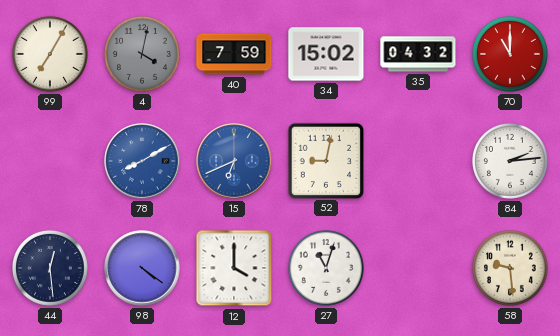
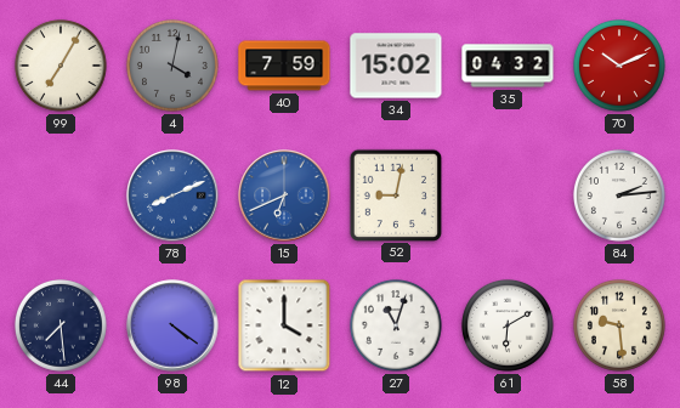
70: 11:00 -> 10:11
78: 8:10 -> 8:11
44: 12:29 -> 7:29
61: none -> 6:10
